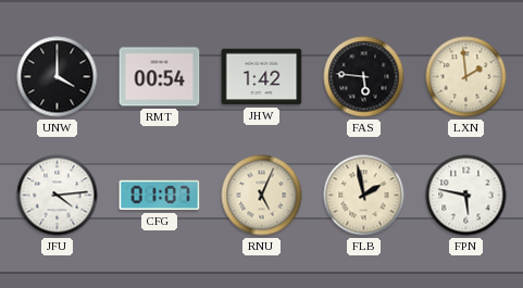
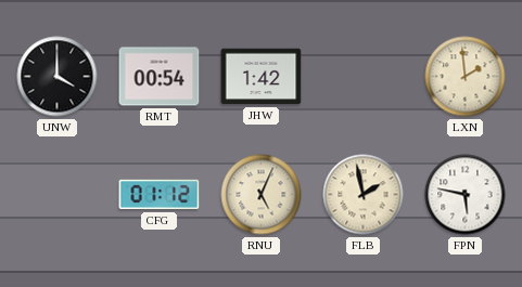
FAS: 5:46 -> none
JFU: 4:14 -> none
CFG: 01:07 -> 01:12
